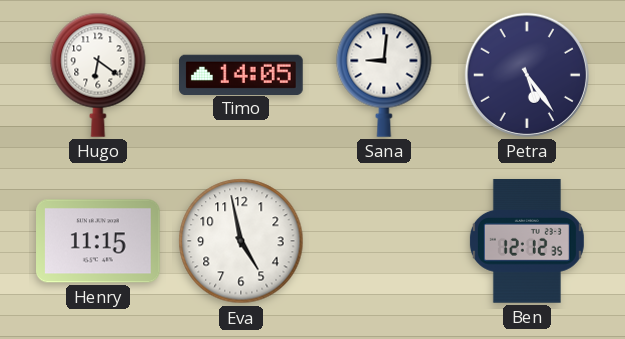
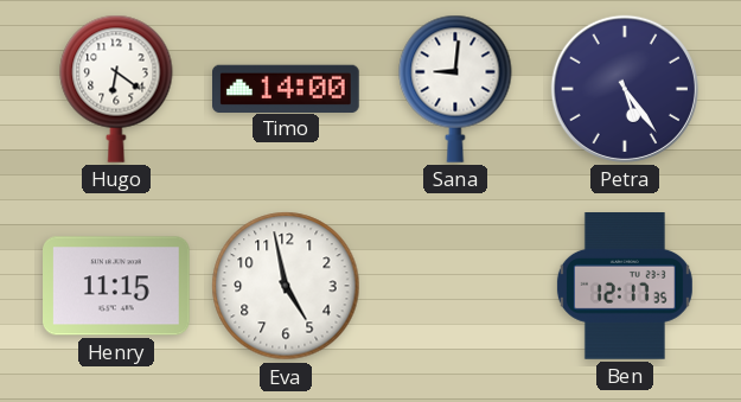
Timo: 14:05 -> 14:00
Ben: 12:12 -> 12:17
